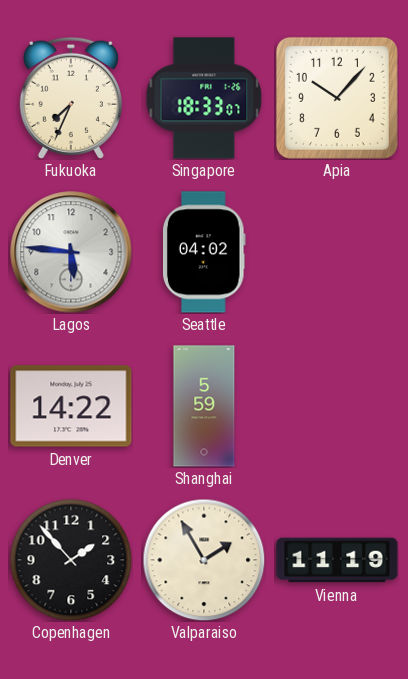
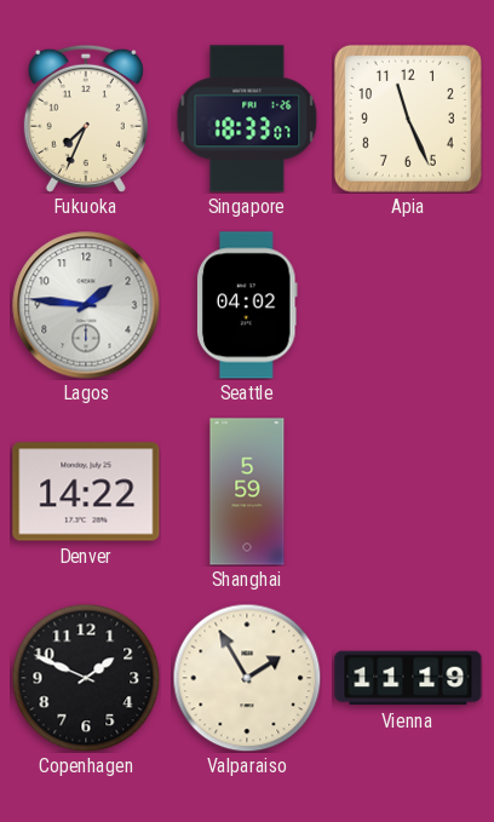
Apia: 10:07 -> 11:26
Lagos: 5:46 -> 1:46
Copenhagen: 1:53 -> 1:49
